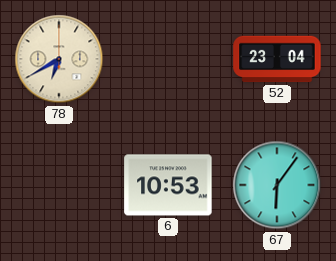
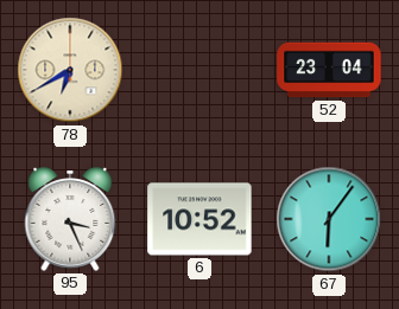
95: none -> 3:26
6: 10:53 -> 10:52
